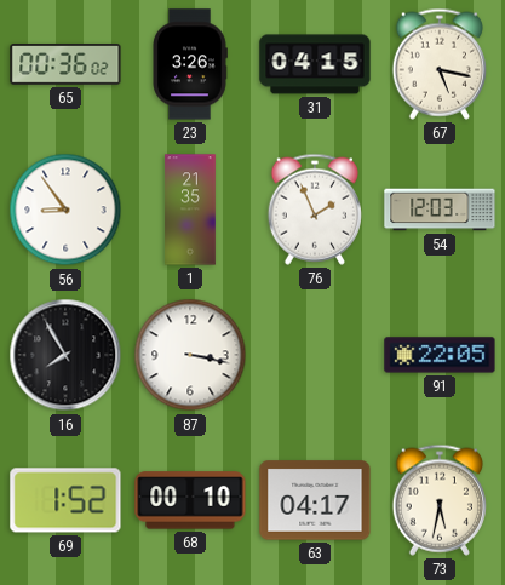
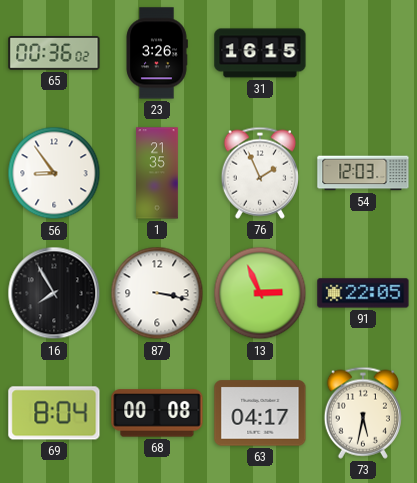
31: 04:15 -> 16:15
67: 5:17 -> none
13: none -> 2:56
69: 1:52 -> 8:04
68: 00:10 -> 00:08
